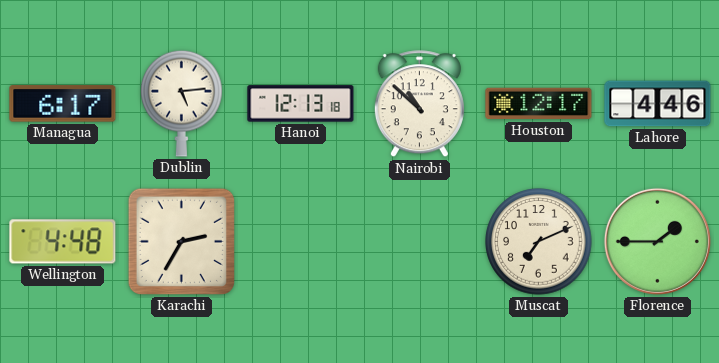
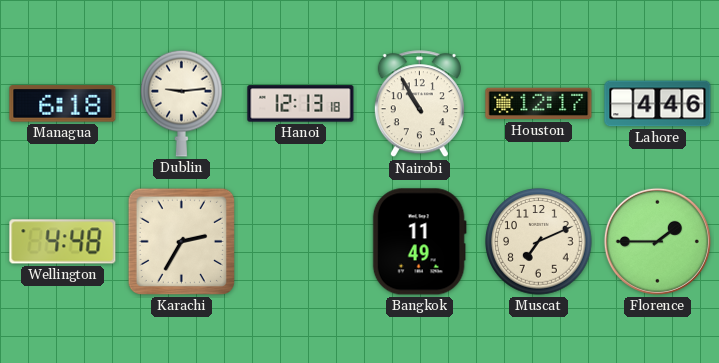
Managua: 6:17 -> 6:18
Dublin: 5:14 -> 9:14
Nairobi: 10:52 -> 10:55
Bangkok: none -> 11:49
